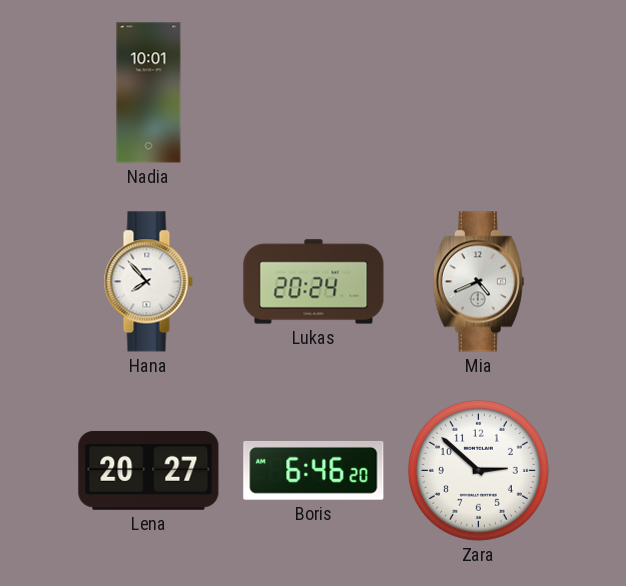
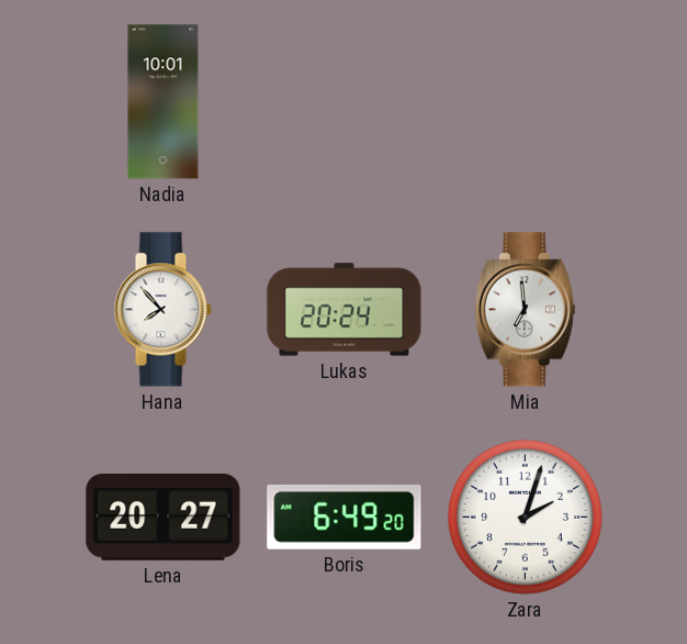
Mia: 4:41 -> 6:59
Boris: 6:46 -> 6:49
Zara: 2:52 -> 2:03
